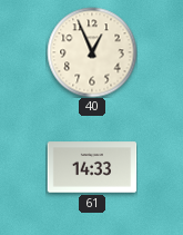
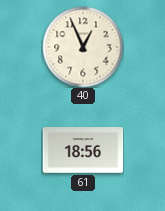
61: 14:33 -> 18:56
